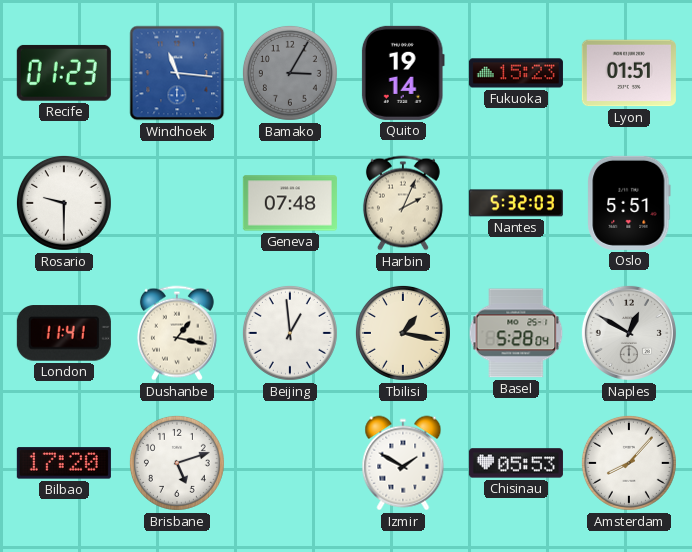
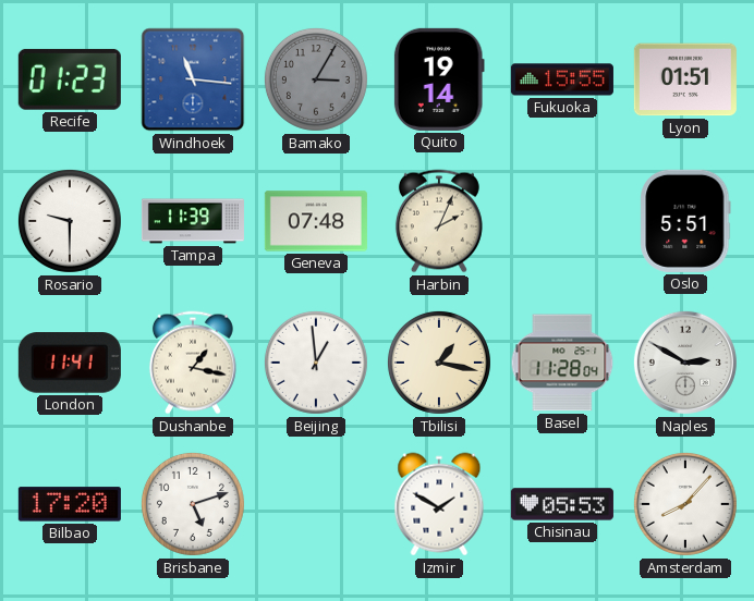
Fukuoka: 15:23 -> 15:55
Tampa: none -> 11:39
Nantes: 5:32 -> none
Basel: 5:28 -> 11:28
Naples: 12:50 -> 2:50
